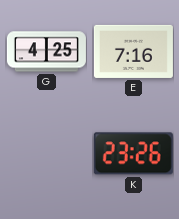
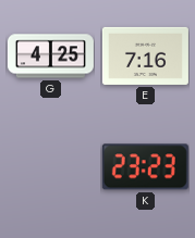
K: 23:26 -> 23:23
